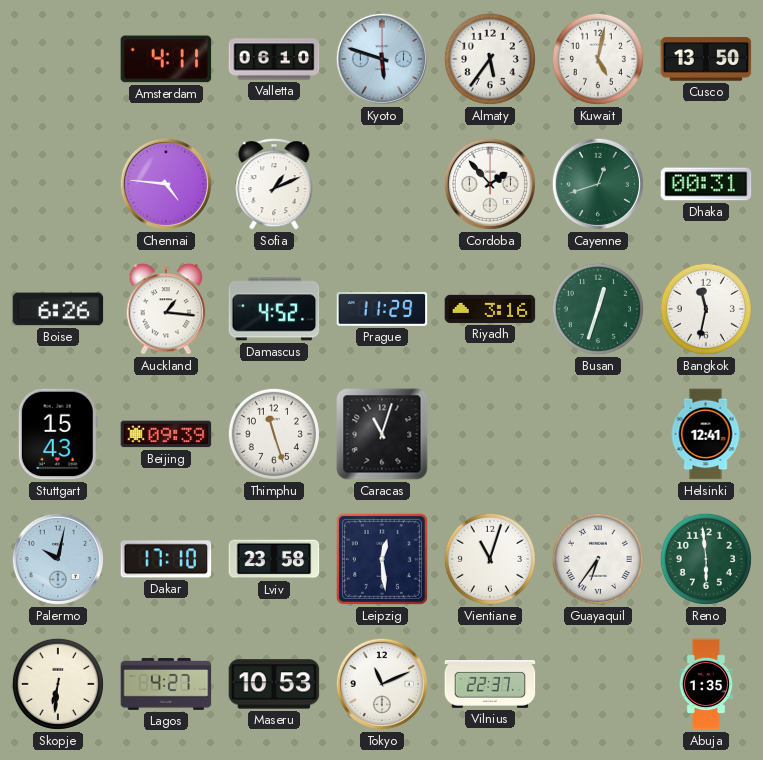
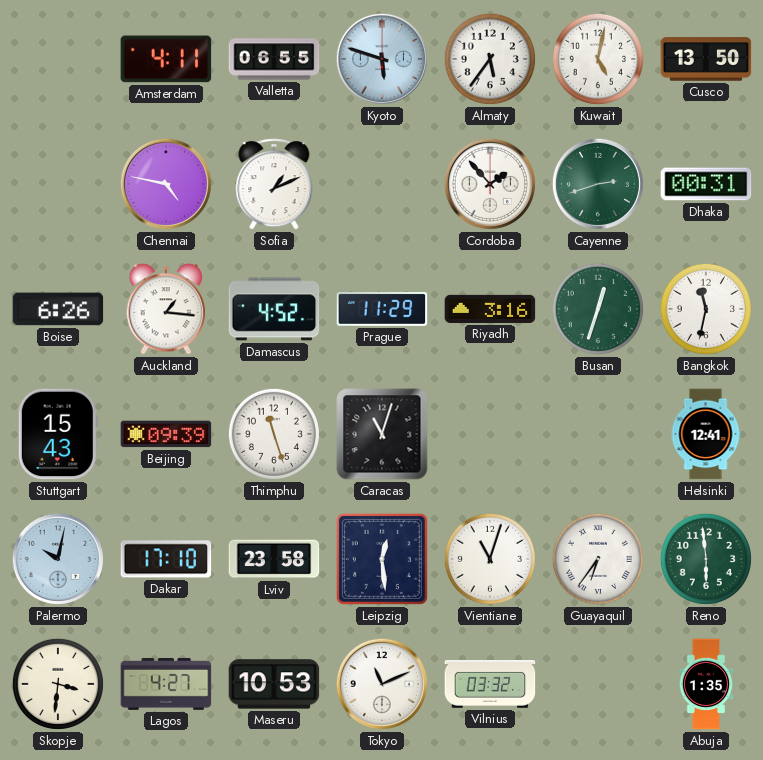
Valletta: 06:10 -> 06:55
Chennai: 4:46 -> 4:47
Cayenne: 12:42 -> 2:42
Skopje: 6:31 -> 3:31
Vilnius: 22:37 -> 03:32
